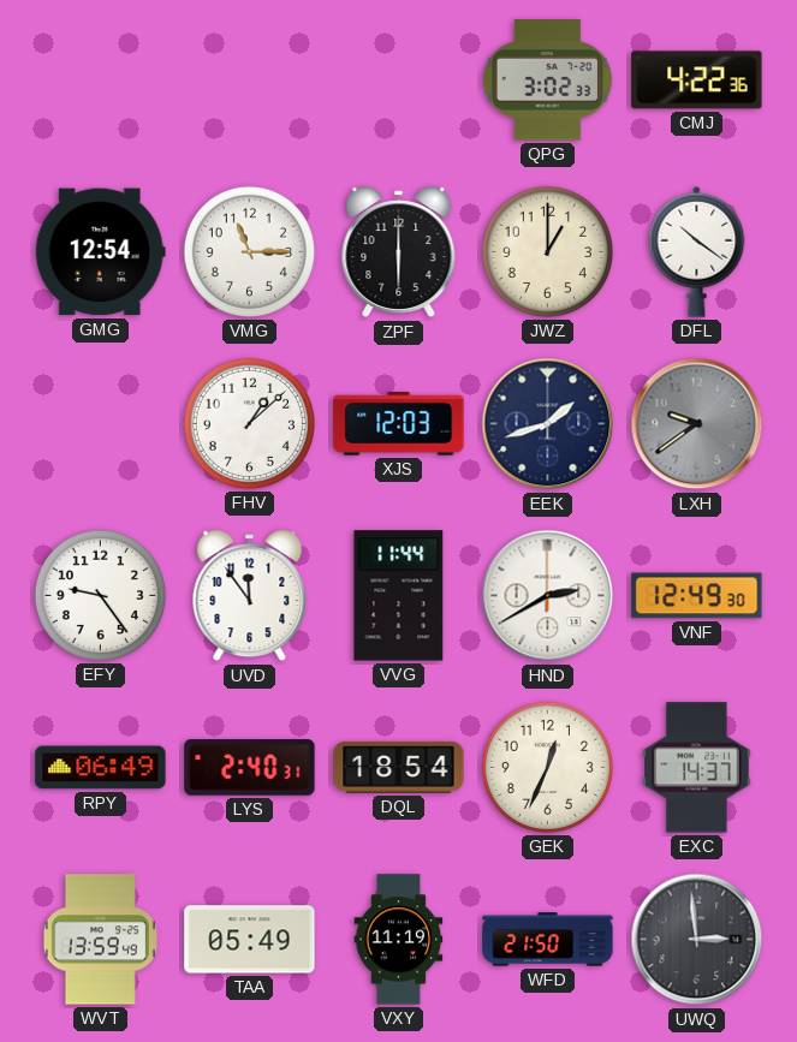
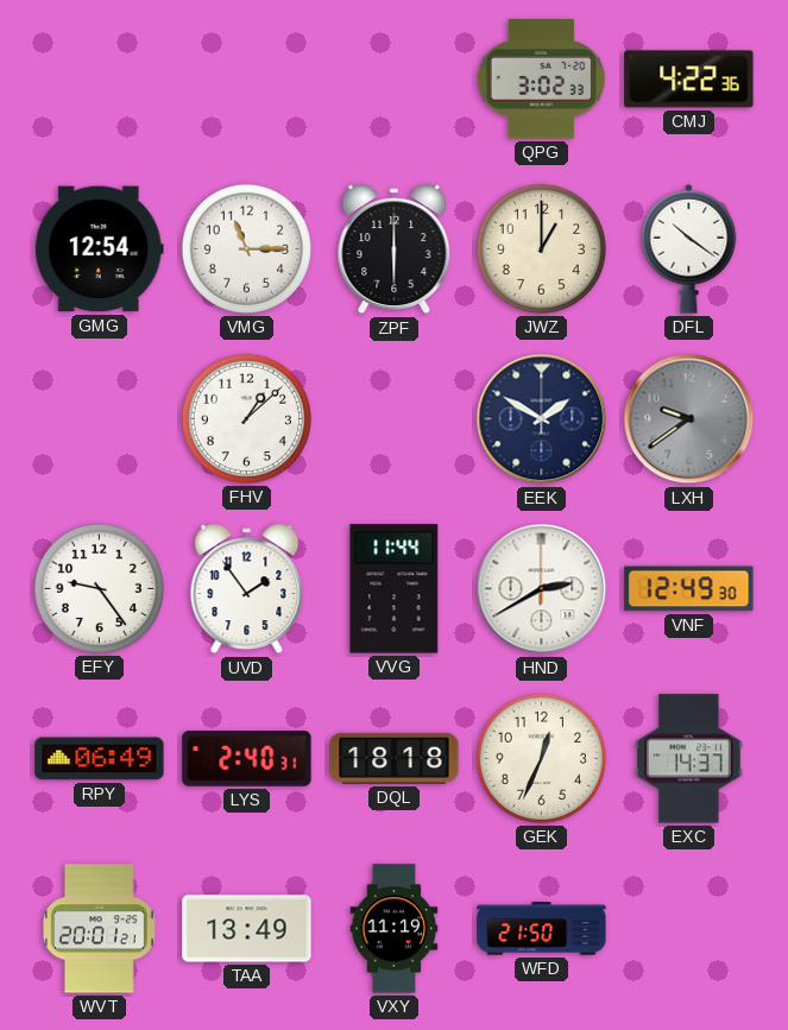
XJS: 12:03 -> none
EEK: 1:42 -> 1:50
UVD: 11:54 -> 1:54
DQL: 18:54 -> 18:18
WVT: 13:59 -> 20:01
TAA: 05:49 -> 13:49
UWQ: 2:59 -> none
